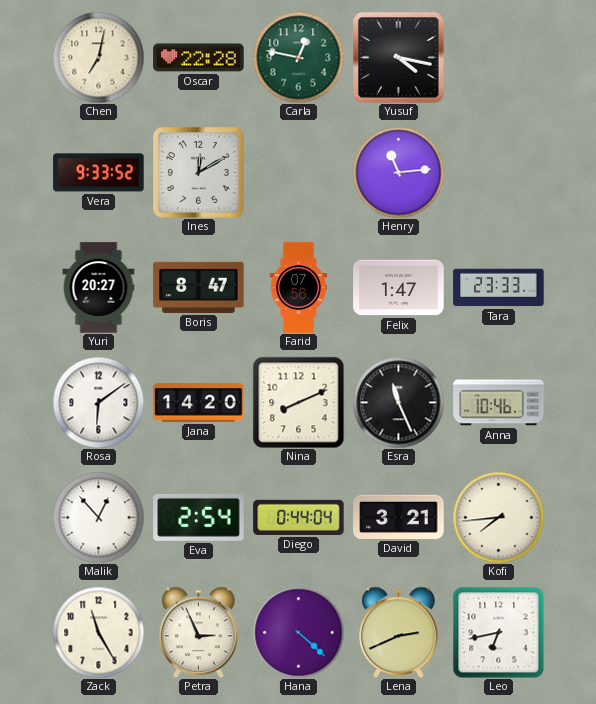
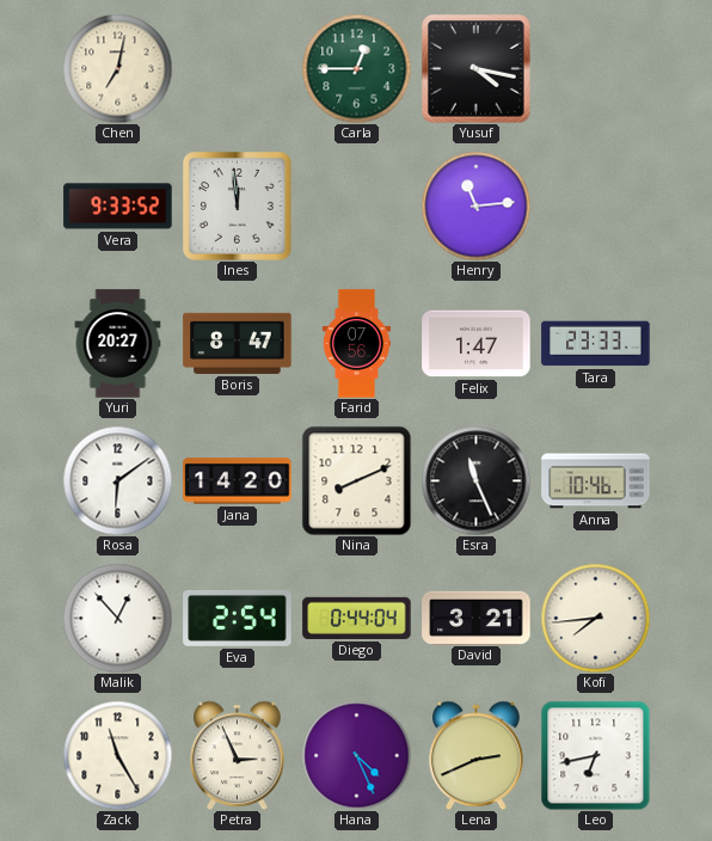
Oscar: 22:28 -> none
Carla: 12:47 -> 12:45
Ines: 12:10 -> 11:59
Hana: 4:22 -> 4:26
